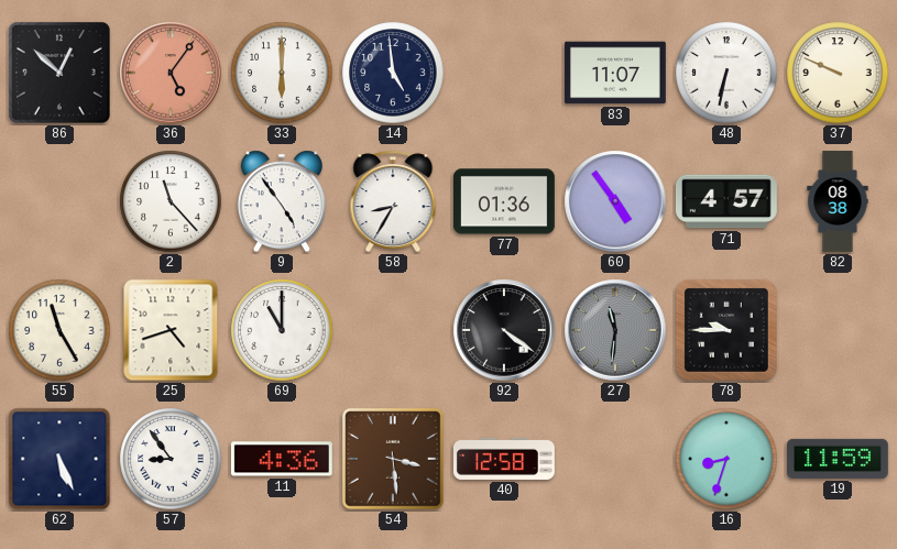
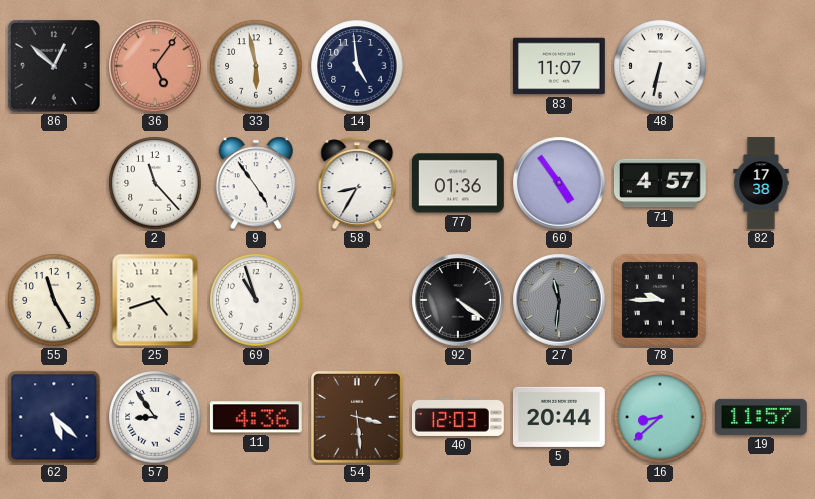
33: 6:00 -> 5:58
37: 9:49 -> none
82: 08:38 -> 17:38
69: 11:00 -> 10:57
62: 5:26 -> 5:22
40: 12:58 -> 12:03
5: none -> 20:44
16: 8:33 -> 8:38
19: 11:59 -> 11:57
